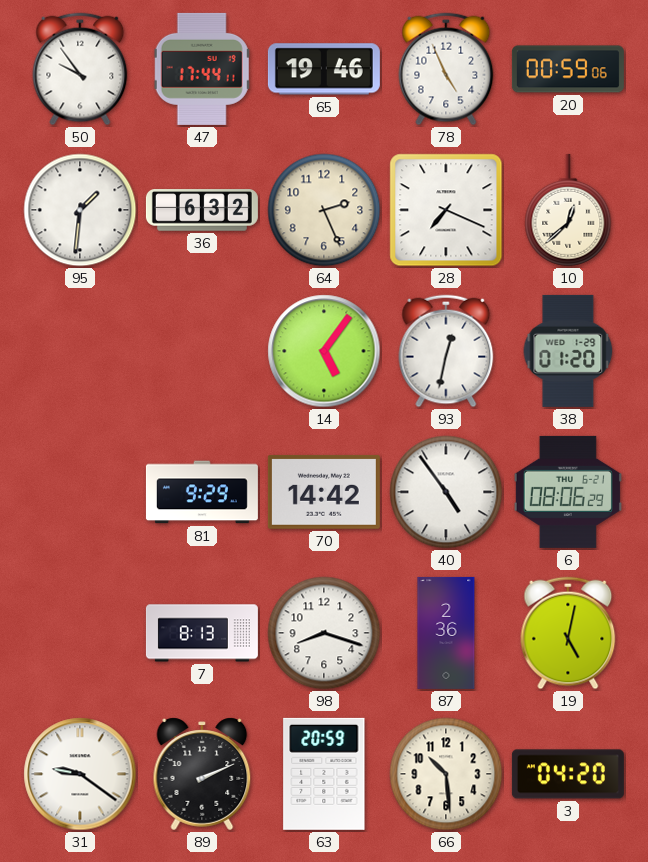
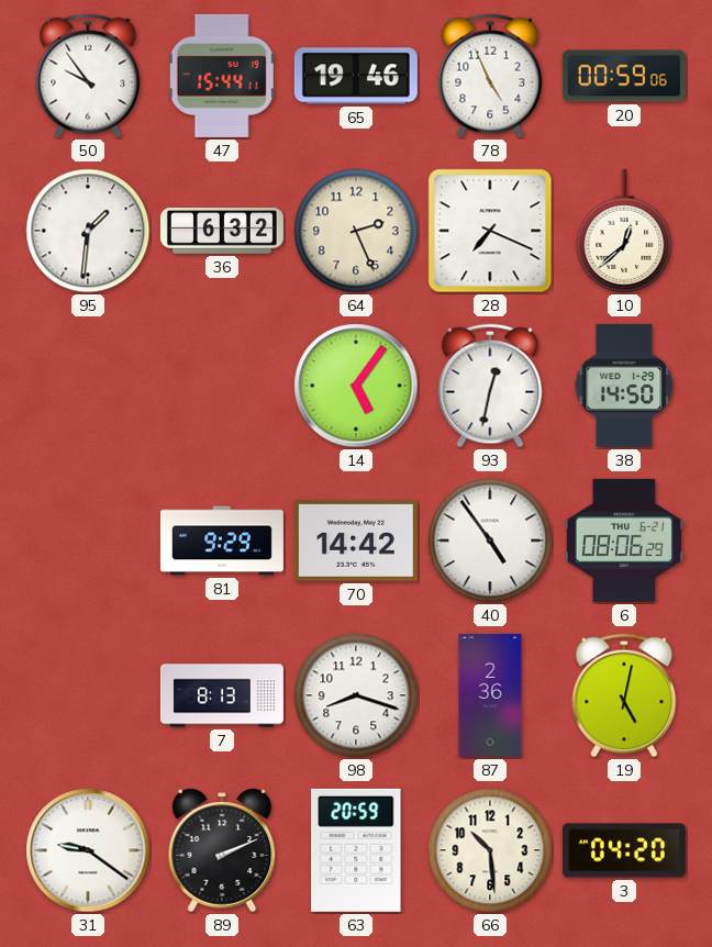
47: 17:44 -> 15:44
38: 01:20 -> 14:50
